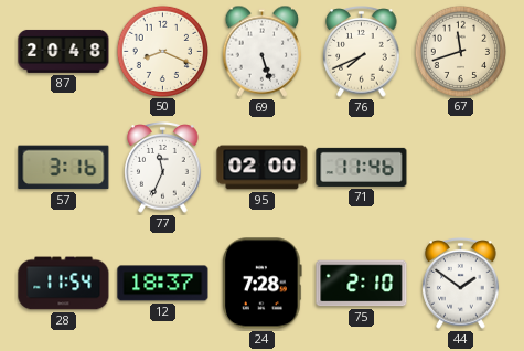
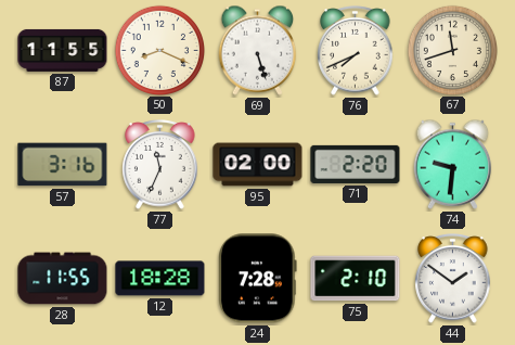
87: 20:48 -> 11:55
71: 11:46 -> 2:20
74: none -> 9:31
28: 11:54 -> 11:55
12: 18:37 -> 18:28
